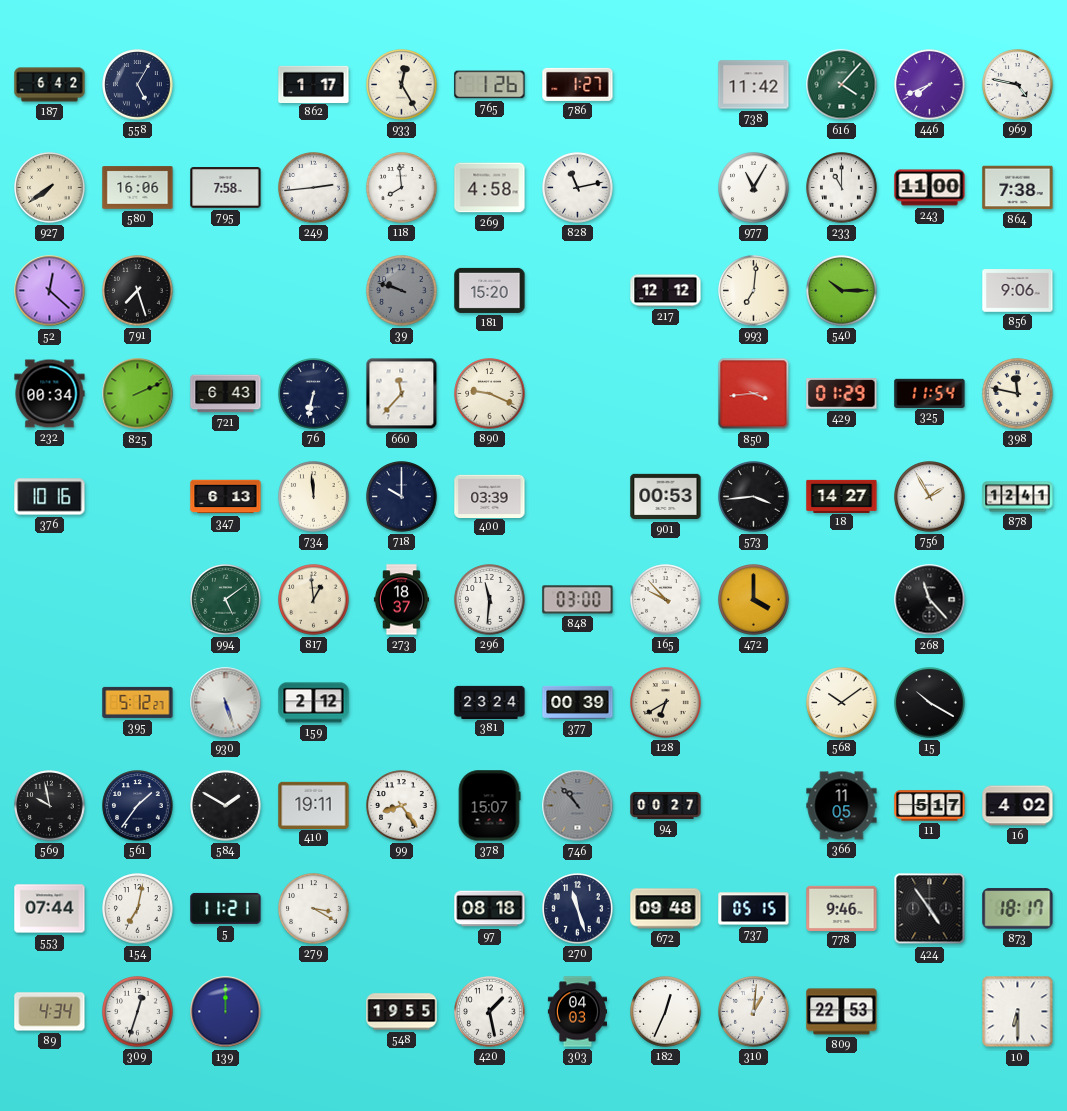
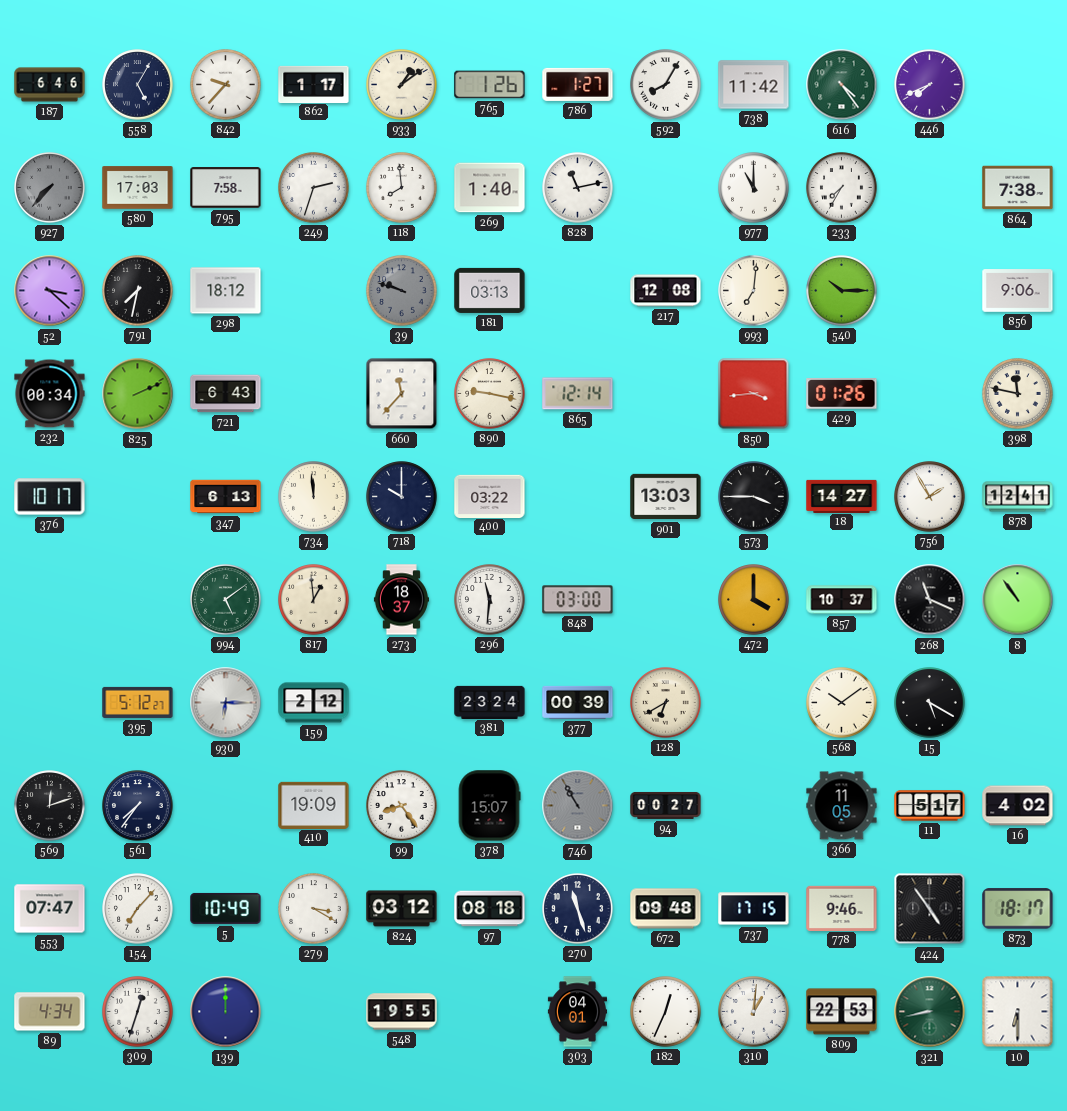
187: 6:42 -> 6:46
842: none -> 9:37
933: 12:25 -> 1:09
592: none -> 8:05
616: 4:07 -> 4:24
969: 4:47 -> none
927: 7:39 -> 7:37
927 dial: cream -> grey
580: 16:06 -> 17:03
249: 2:44 -> 2:33
269: 4:58 -> 1:40
977: 11:05 -> 11:00
233: 11:00 -> 7:35
243: 11:00 -> none
52: 12:22 -> 3:22
791: 7:27 -> 7:32
298: none -> 18:12
181: 15:20 -> 03:13
217: 12:12 -> 12:08
76: 6:32 -> none
890: 9:19 -> 9:17
865: none -> 12:14
429: 01:29 -> 01:26
325: 11:54 -> none
376: 10:16 -> 10:17
400: 03:39 -> 03:22
901: 00:53 -> 13:03
573: 3:44 -> 3:45
165: 9:53 -> none
857: none -> 10:37
268: 11:23 -> 11:19
8: none -> 10:54
930: 5:27 -> 6:15
15: 10:20 -> 5:20
569: 9:58 -> 12:12
561: 1:36 -> 7:36
584: 1:50 -> none
410: 19:11 -> 19:09
746: 10:53 -> 10:55
553: 07:44 -> 07:47
154: 7:02 -> 7:07
5: 11:21 -> 10:49
824: none -> 03:12
737: 05:15 -> 17:15
420: 1:28 -> none
303: 04:03 -> 04:01
321: none -> 8:43
